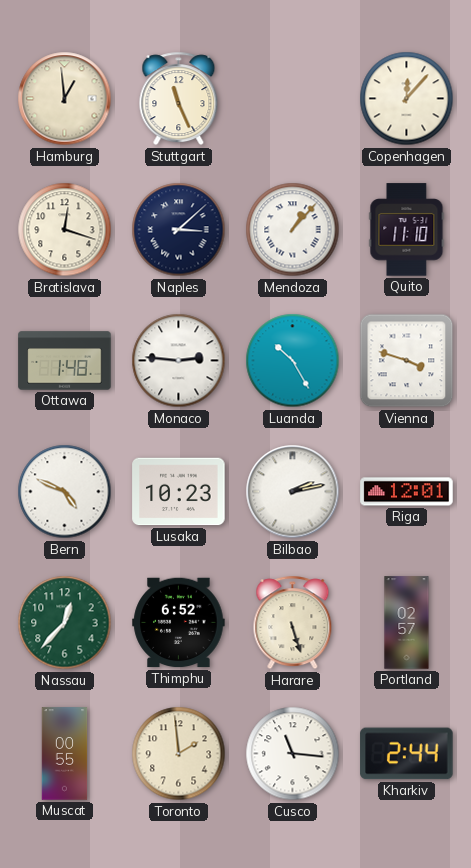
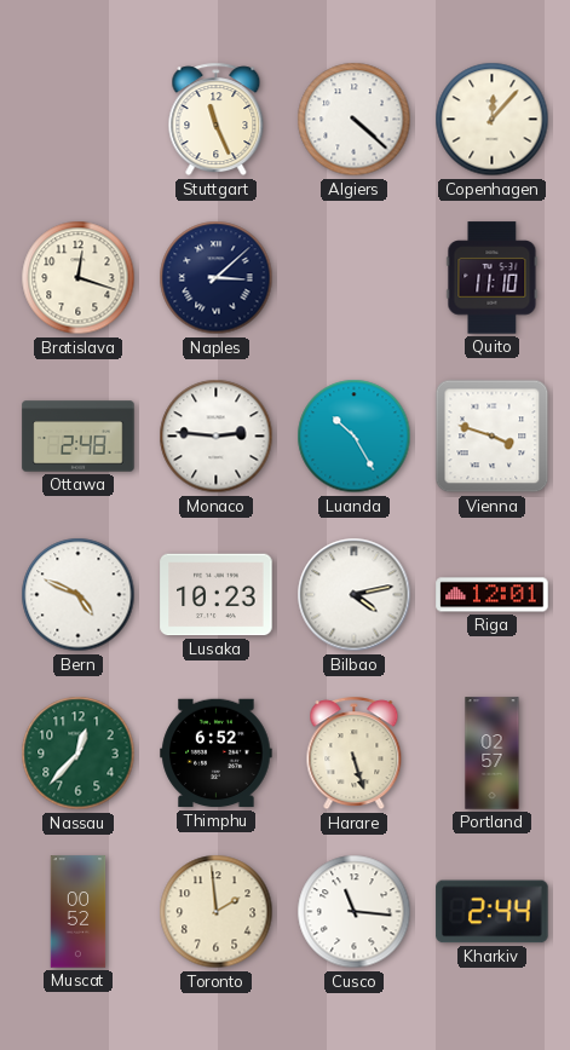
Hamburg: 12:59 -> none
Algiers: none -> 4:22
Mendoza: 1:07 -> none
Ottawa: 1:48 -> 2:48
Bilbao: 2:13 -> 4:13
Muscat: 00:55 -> 00:52
